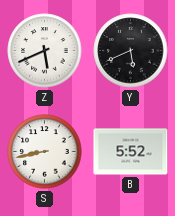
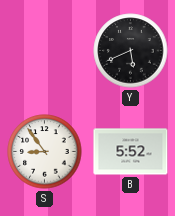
Z: 5:41 -> none
S: 8:43 -> 8:54
